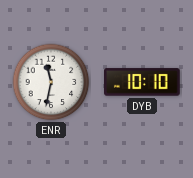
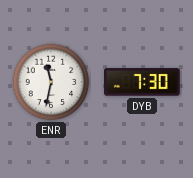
DYB: 10:10 -> 7:30
